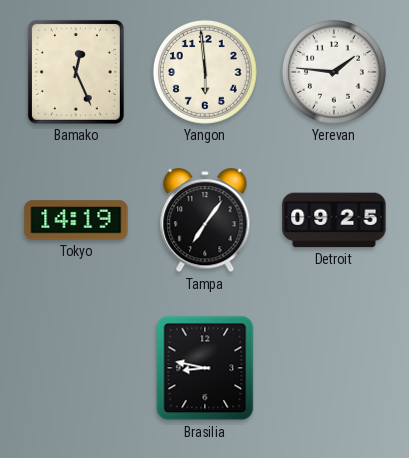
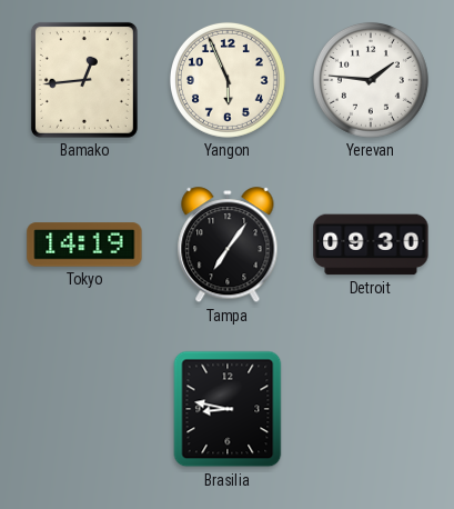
Bamako: 12:26 -> 12:44
Yangon: 5:59 -> 5:56
Detroit: 09:25 -> 09:30
